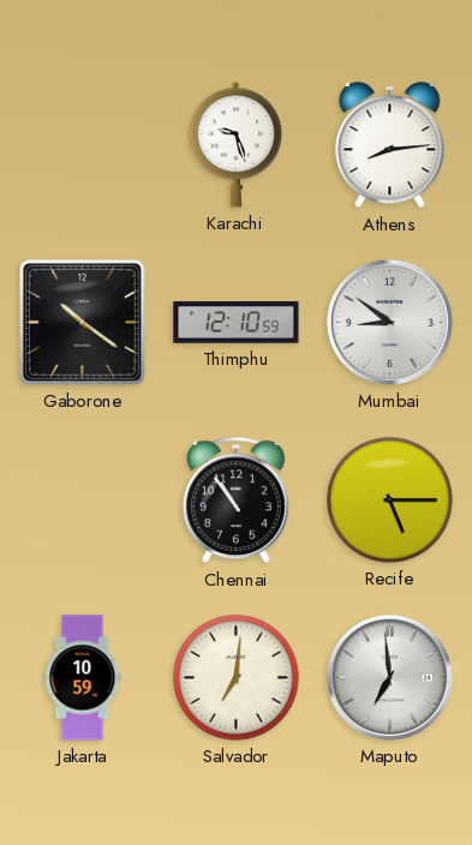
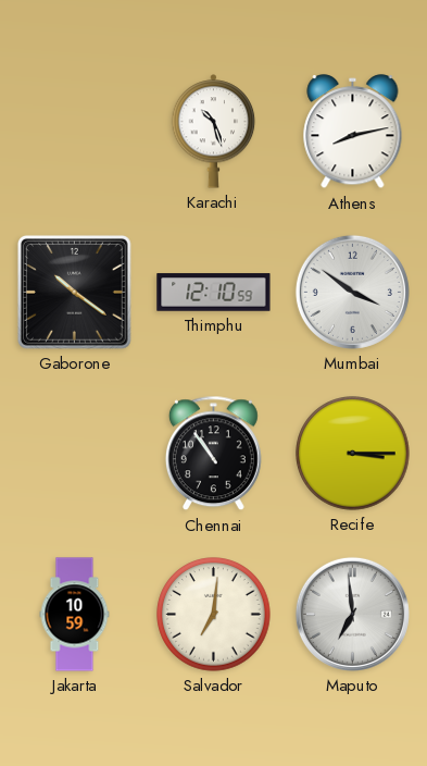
Karachi: 9:27 -> 10:27
Athens: 8:14 -> 8:13
Mumbai: 8:51 -> 3:51
Recife: 5:15 -> 3:15
